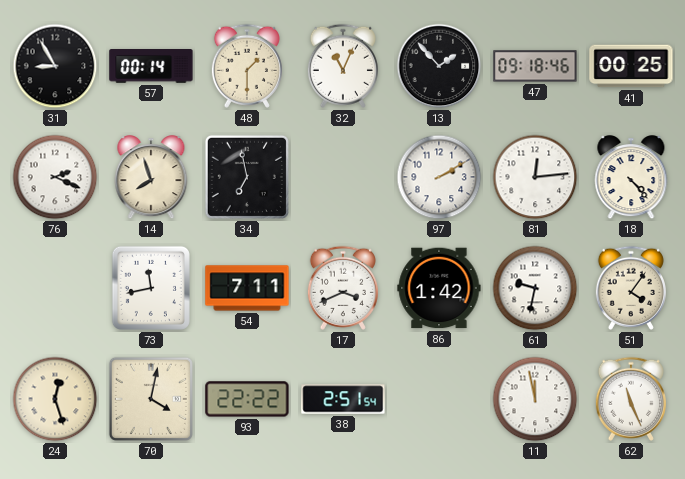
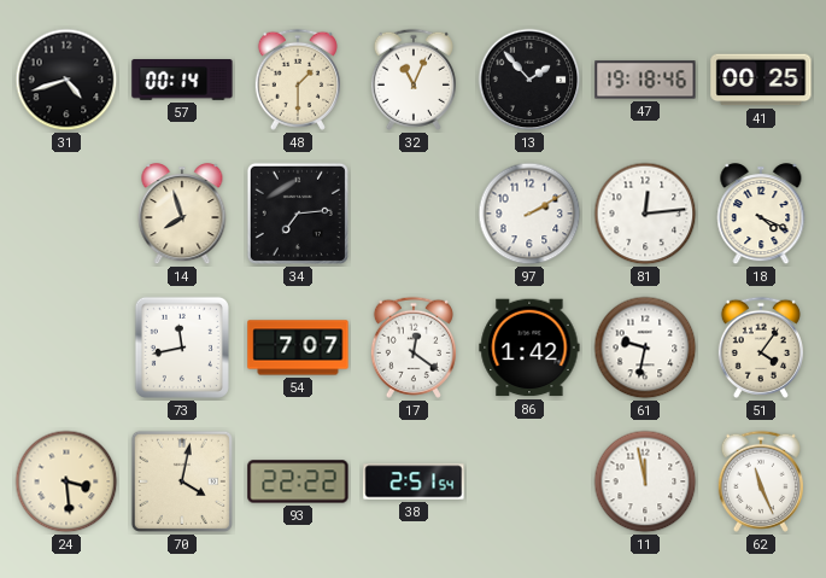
31: 8:55 -> 4:42
47: 09:18 -> 19:18
76: 2:19 -> none
34: 6:58 -> 7:14
18: 4:23 -> 4:19
54: 7:11 -> 7:07
17: 3:41 -> 12:21
24: 12:27 -> 3:29
